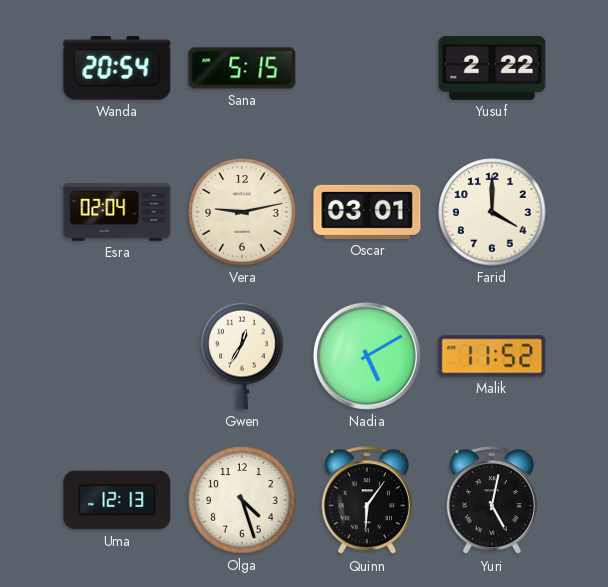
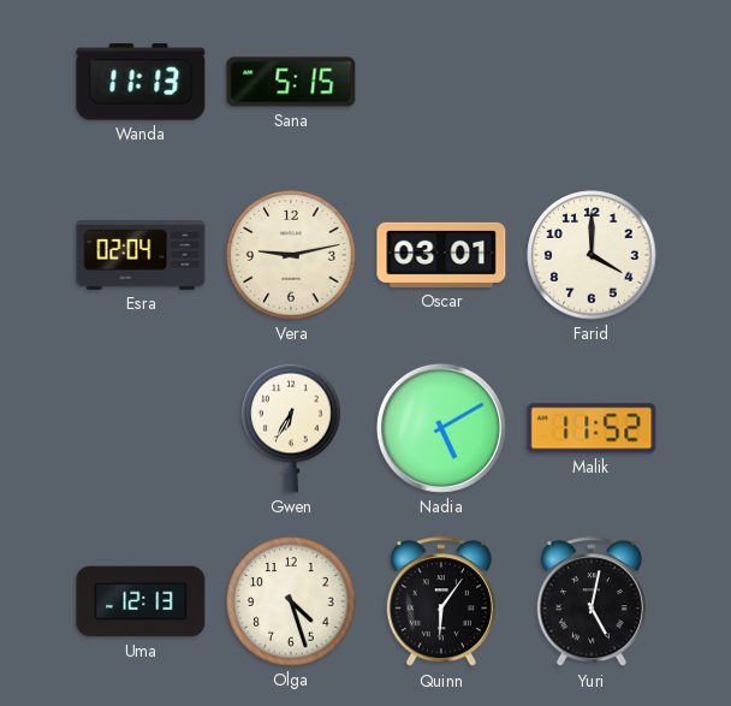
Wanda: 20:54 -> 11:13
Yusuf: 2:22 -> none
Gwen: 12:35 -> 6:35
